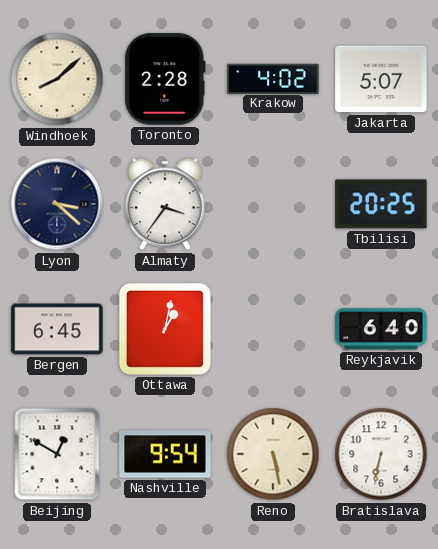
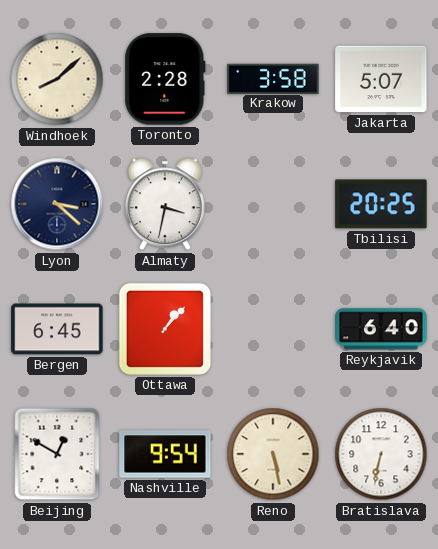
Krakow: 4:02 -> 3:58
Almaty: 3:36 -> 3:32
Ottawa: 1:02 -> 1:07
